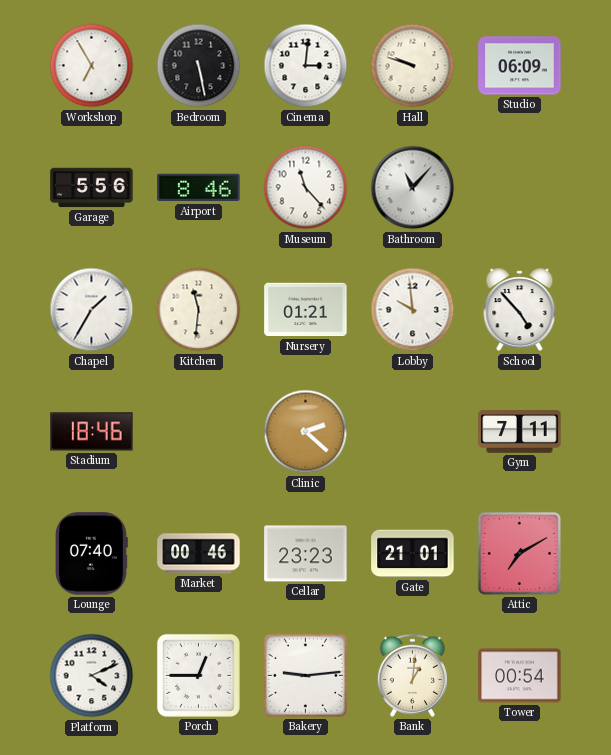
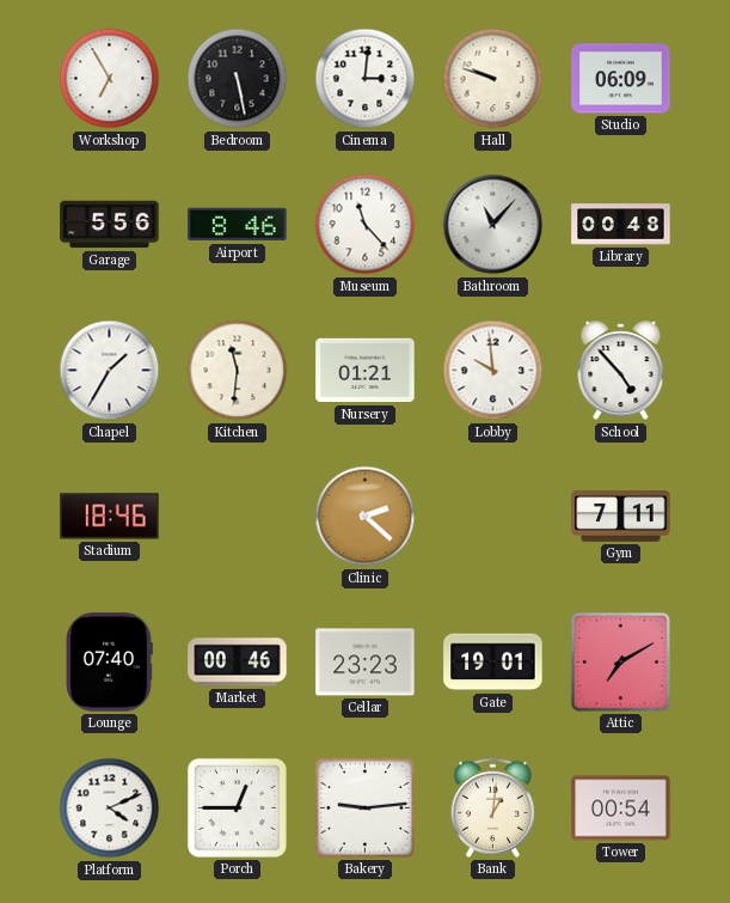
Library: none -> 00:48
Gate: 21:01 -> 19:01
